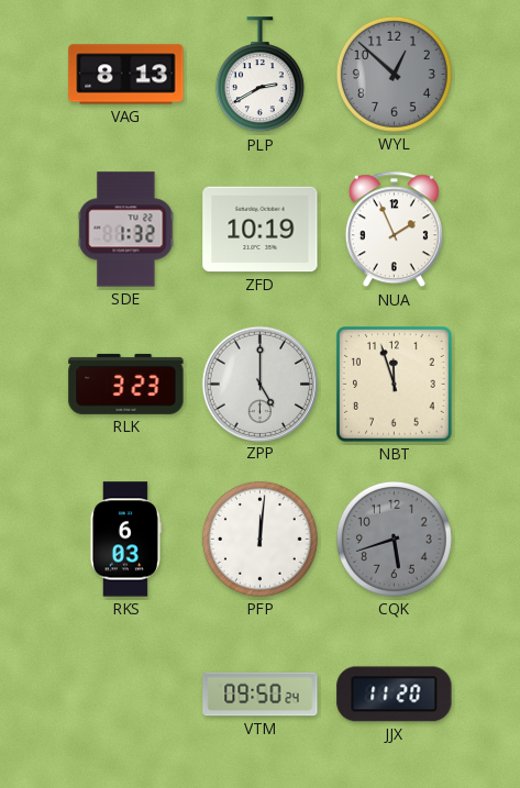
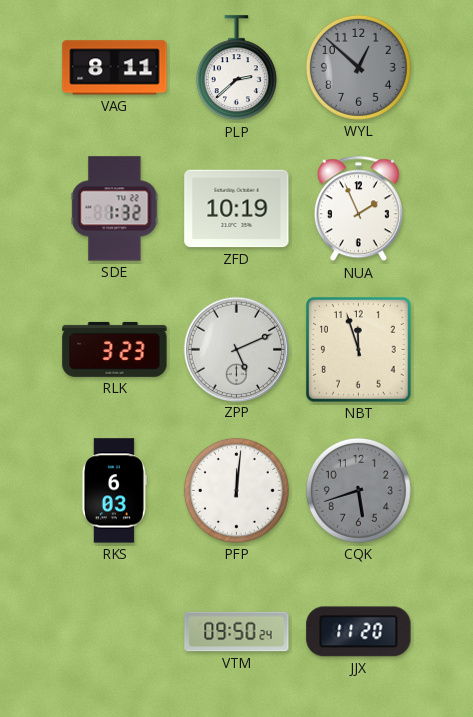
VAG: 8:13 -> 8:11
PLP: 2:40 -> 2:38
ZPP: 5:00 -> 5:11
